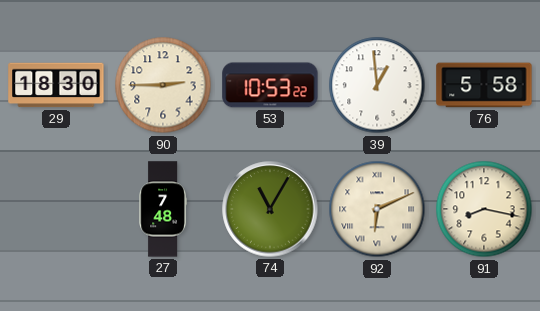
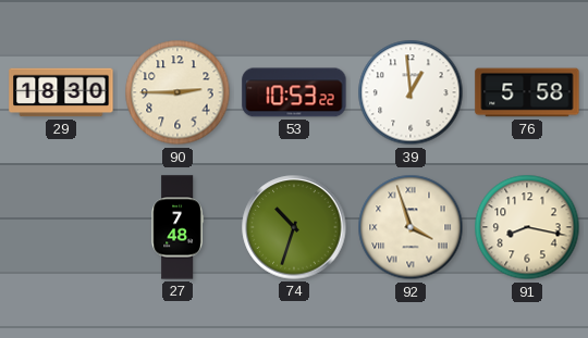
74: 11:05 -> 10:33
92: 6:11 -> 3:57
